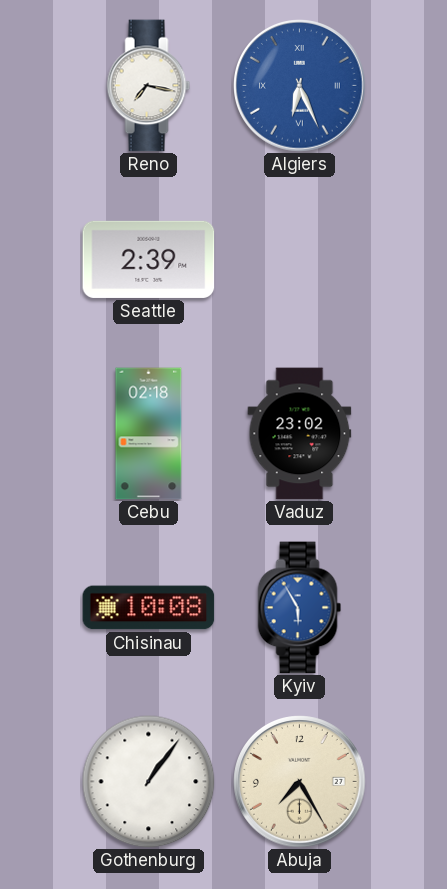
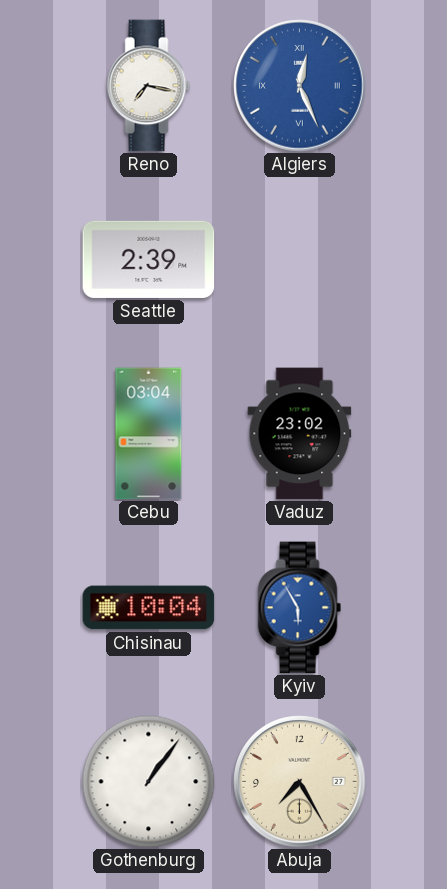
Algiers: 6:26 -> 12:26
Cebu: 02:18 -> 03:04
Chisinau: 10:08 -> 10:04
